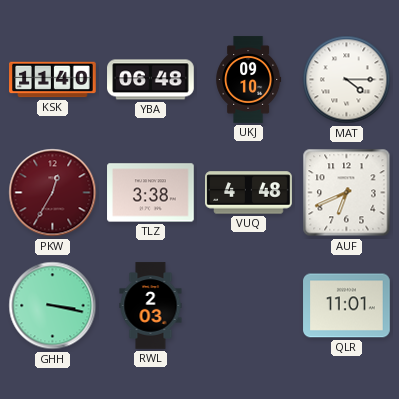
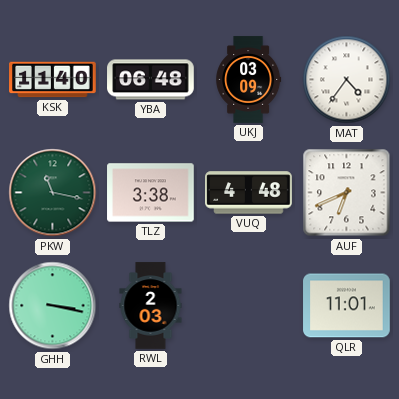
UKJ: 09:10 -> 03:09
MAT: 4:15 -> 4:36
PKW: 12:35 -> 11:17
PKW dial: burgundy -> green
